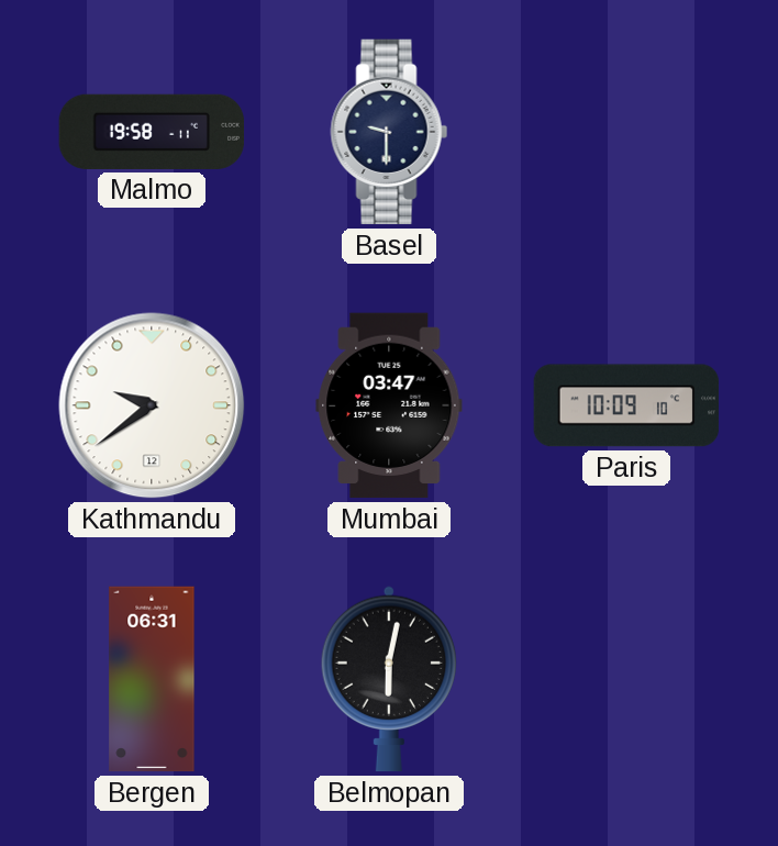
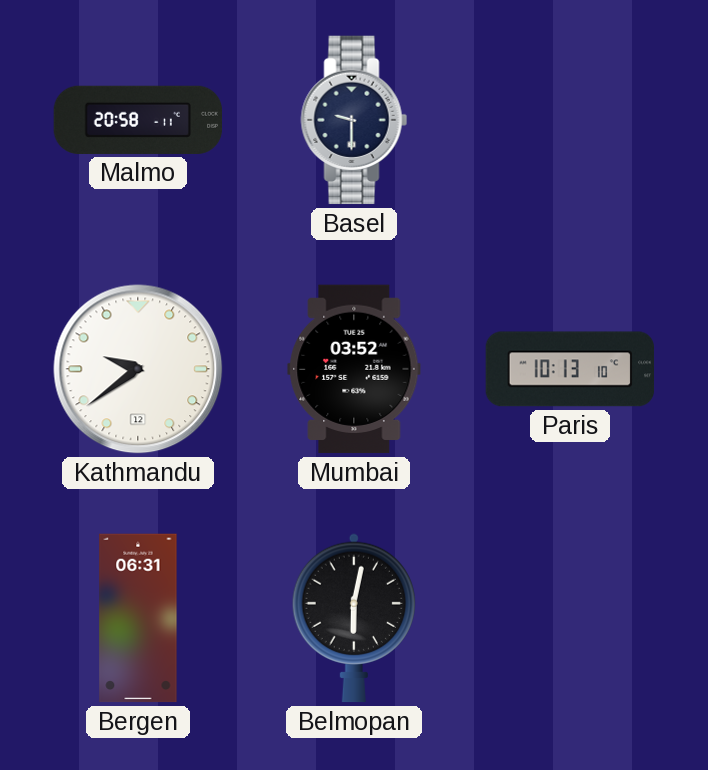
Malmo: 19:58 -> 20:58
Mumbai: 03:47 -> 03:52
Paris: 10:09 -> 10:13
